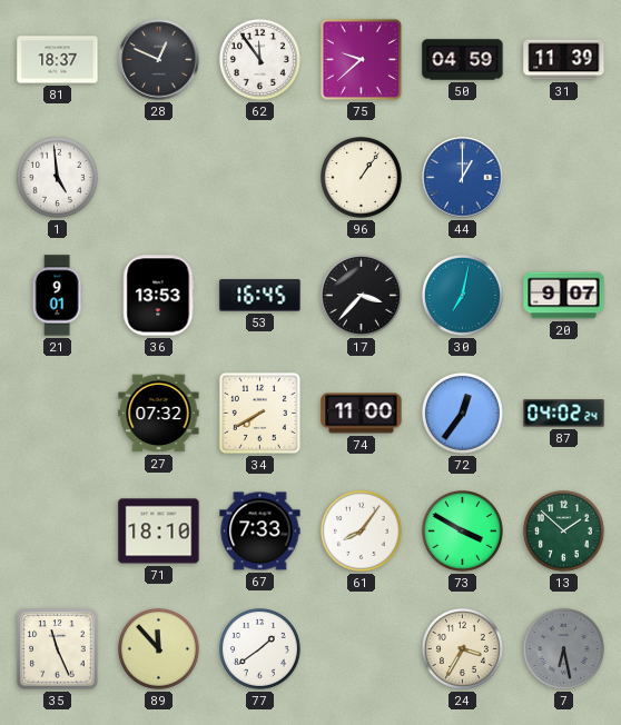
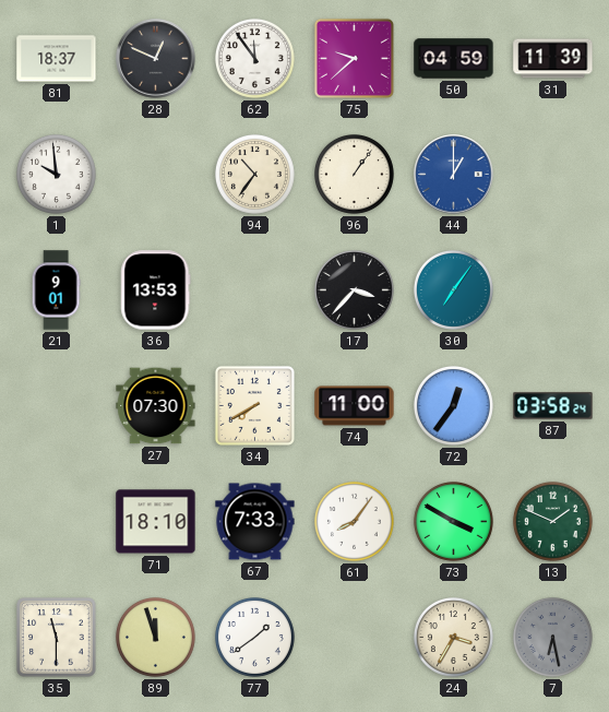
1: 4:59 -> 9:59
94: none -> 10:36
53: 16:45 -> none
30: 7:02 -> 7:06
20: 9:07 -> none
27: 07:32 -> 07:30
87: 04:02 -> 03:58
13: 1:52 -> 1:49
35: 11:26 -> 11:30
89: 11:53 -> 11:57
